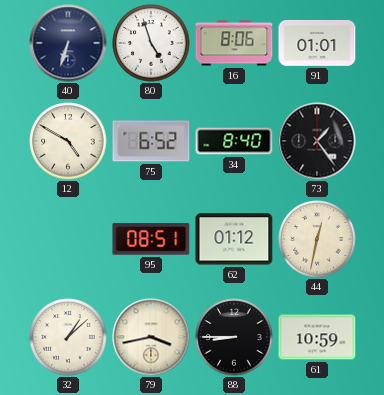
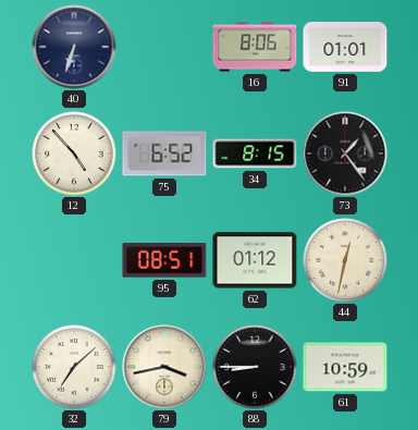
80: 4:57 -> none
12: 4:50 -> 4:53
34: 8:40 -> 8:15
32: 1:08 -> 7:08
